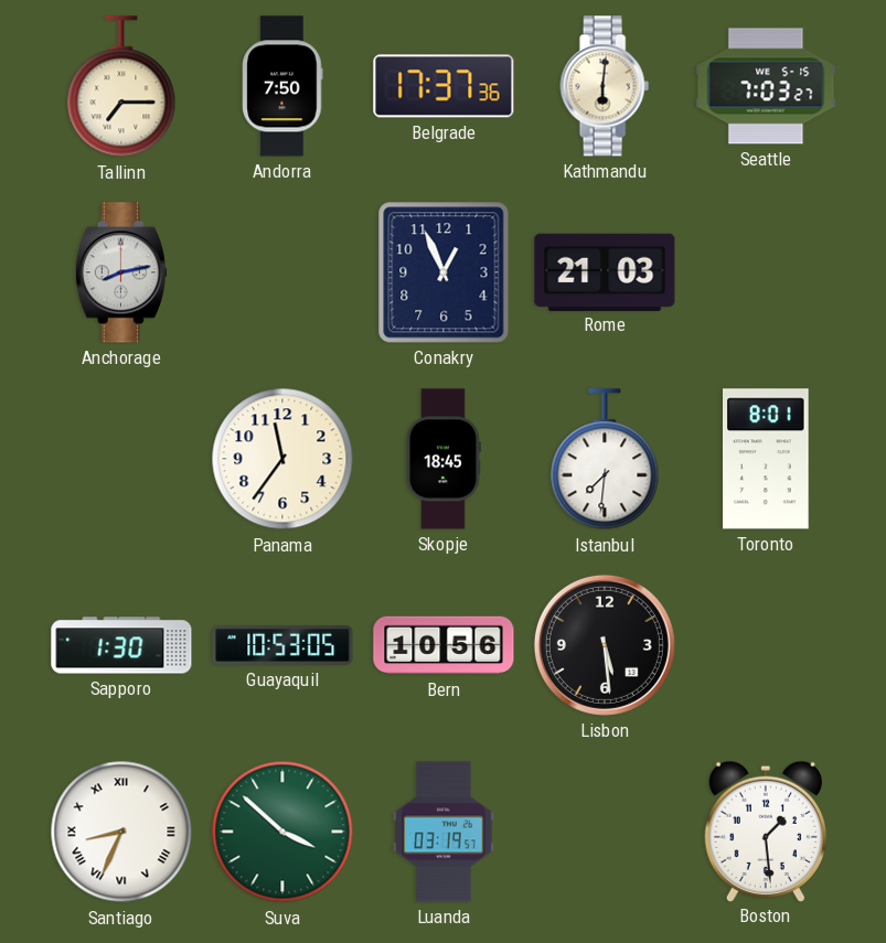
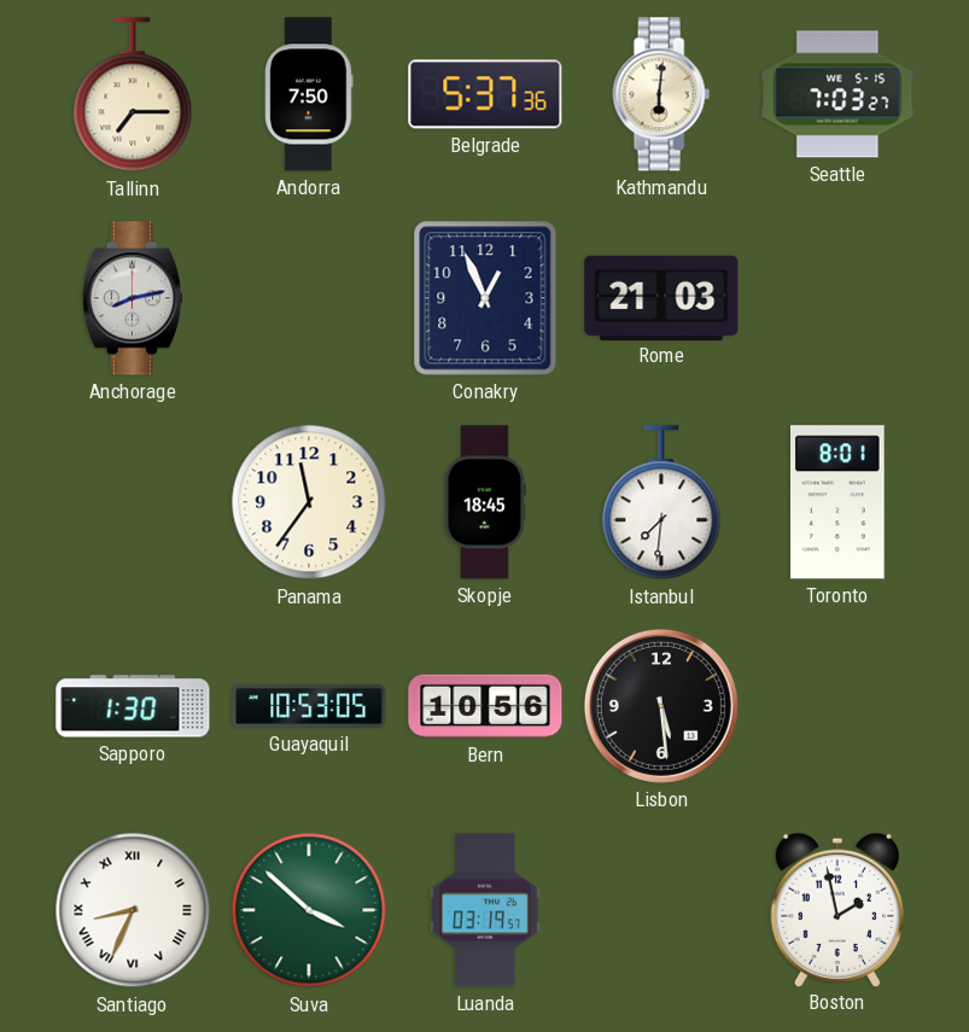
Belgrade: 17:37 -> 5:37
Boston: 1:29 -> 1:58
